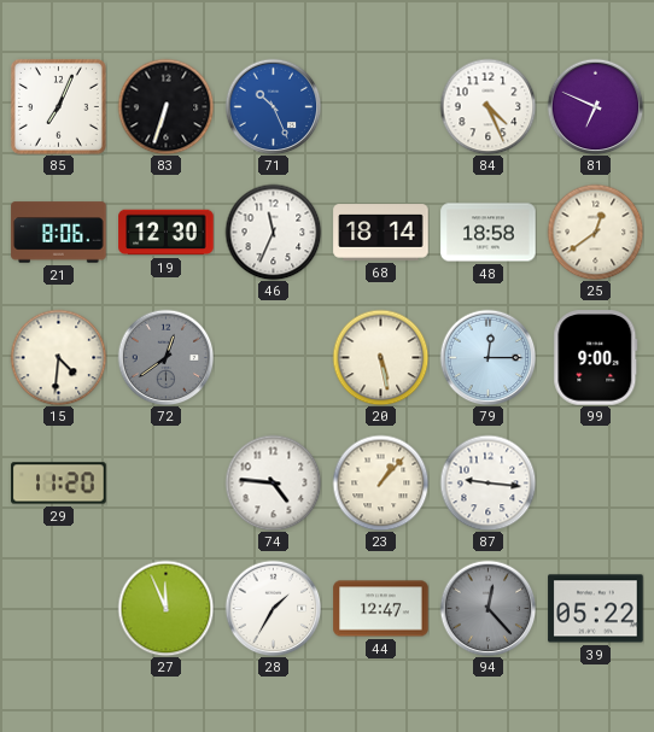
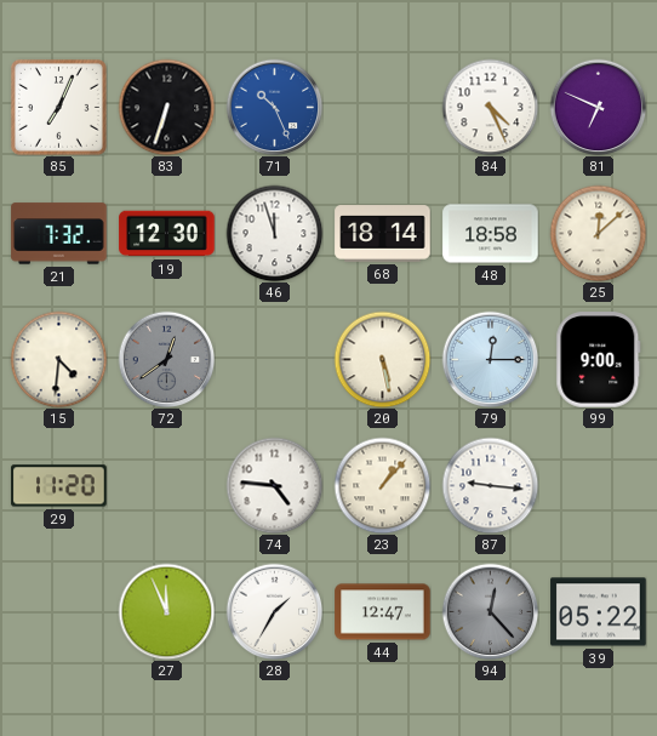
21: 8:06 -> 7:32
46: 11:34 -> 11:57
25: 12:39 -> 12:08
